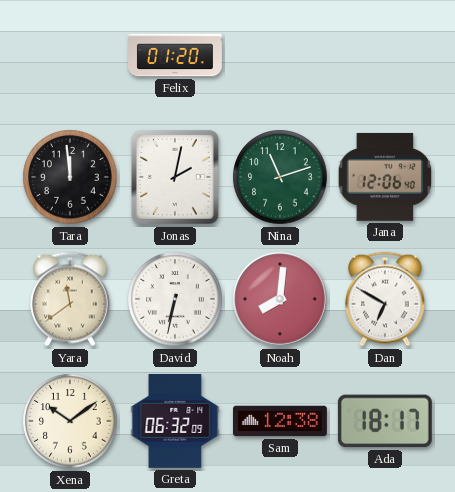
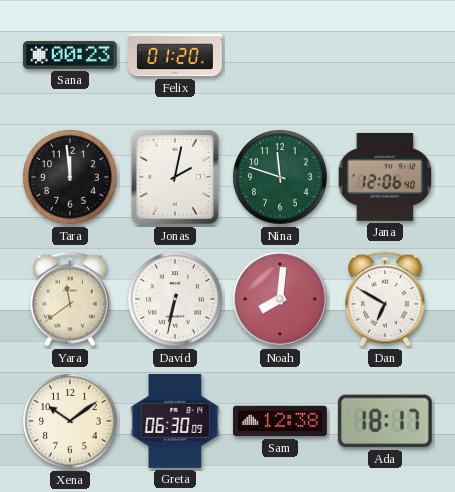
Sana: none -> 00:23
Nina: 11:12 -> 11:48
Greta: 06:32 -> 06:30
